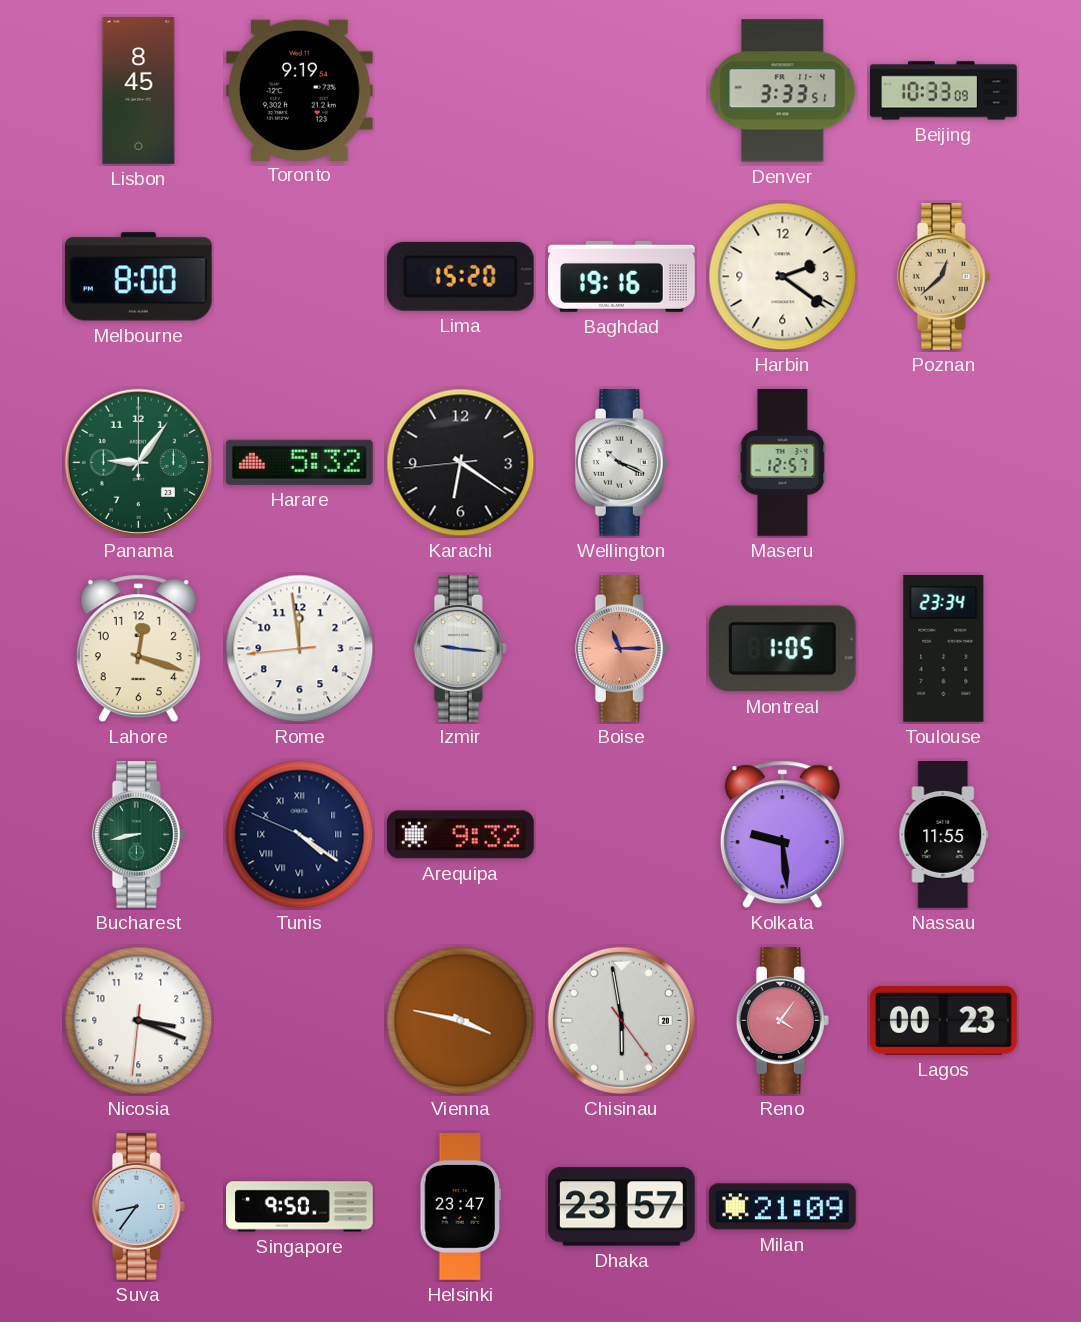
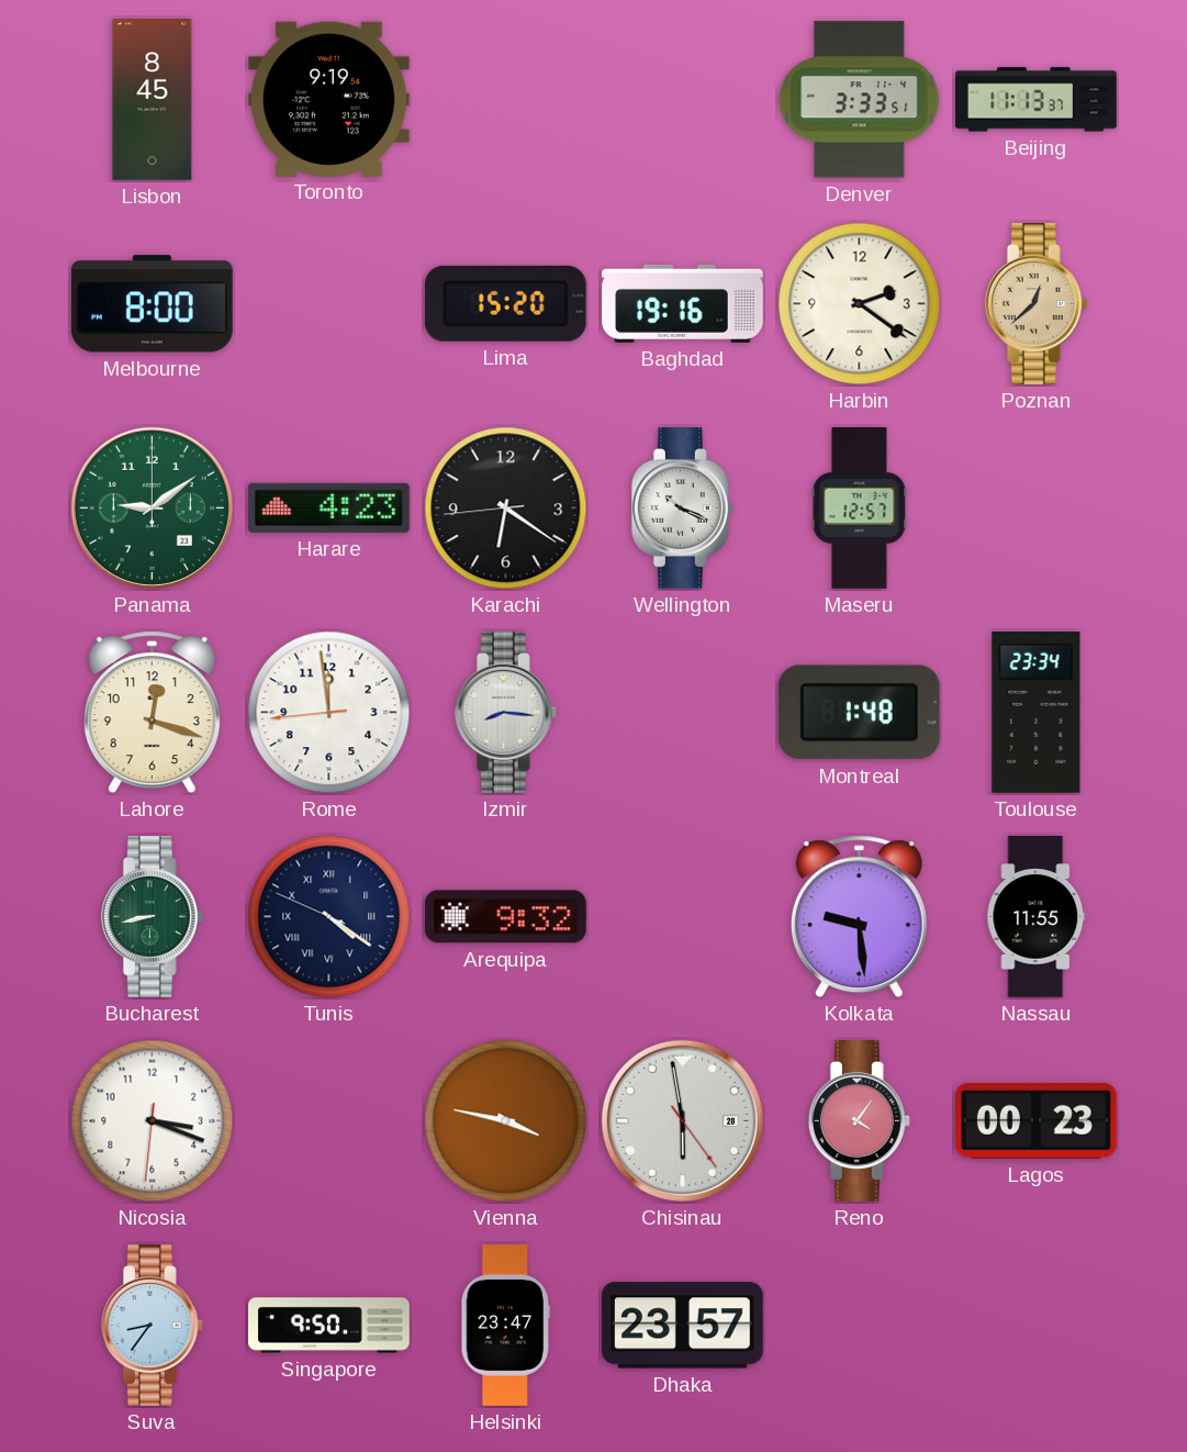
Beijing: 10:33 -> 11:13
Panama: 9:06 -> 9:09
Harare: 5:32 -> 4:23
Izmir: 9:16 -> 8:16
Boise: 11:15 -> none
Montreal: 1:05 -> 1:48
Milan: 21:09 -> none
